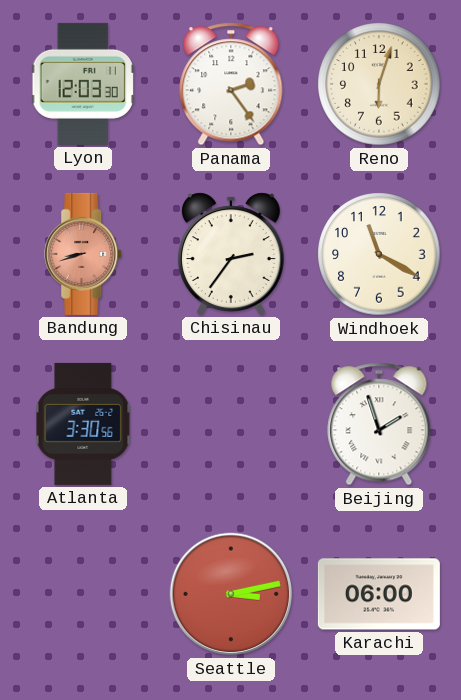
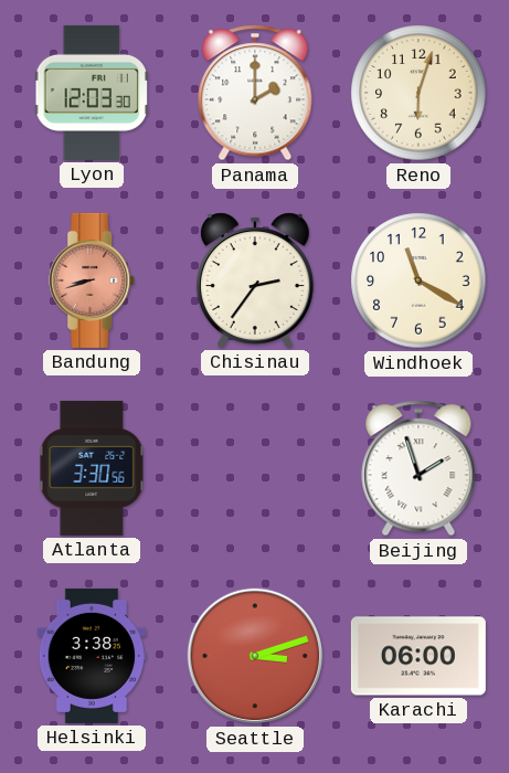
Panama: 2:24 -> 2:00
Helsinki: none -> 3:38
Seattle: 3:13 -> 3:12
